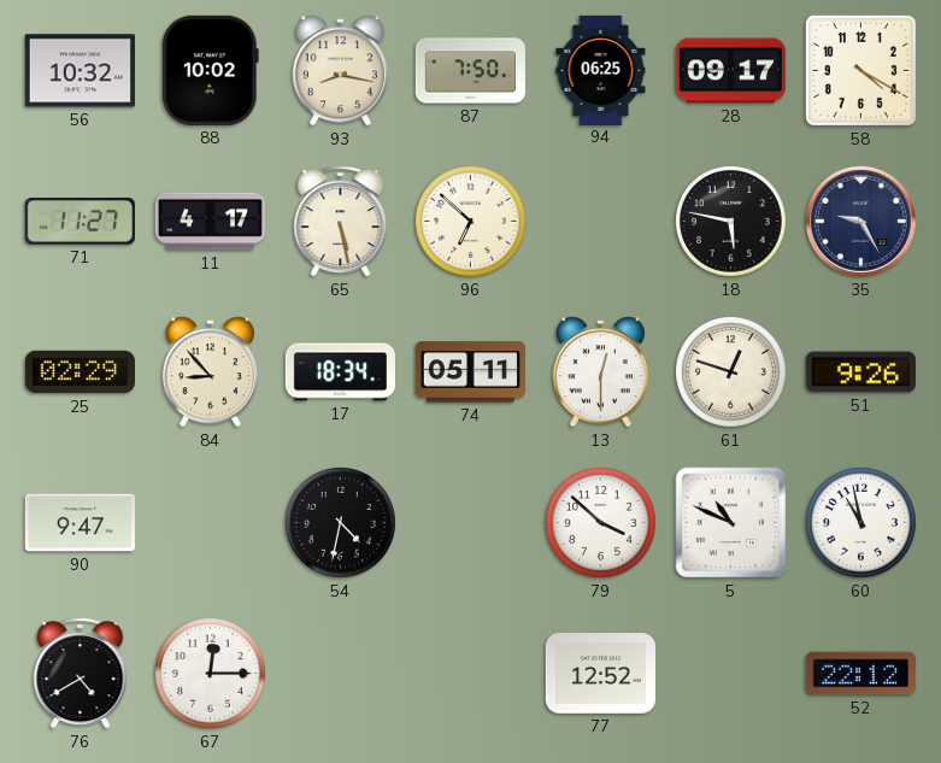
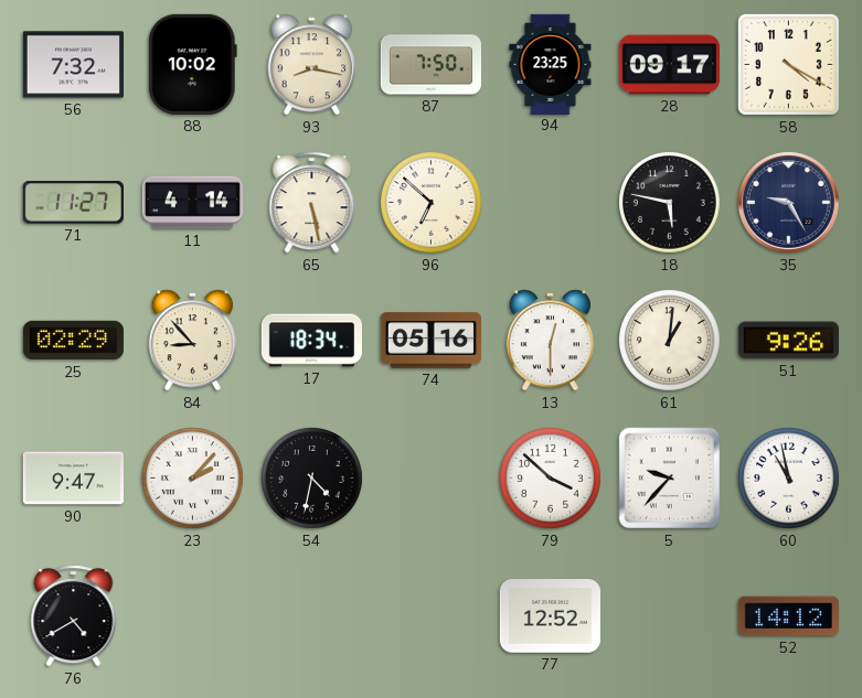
56: 10:32 -> 7:32
94: 06:25 -> 23:25
11: 4:17 -> 4:14
74: 05:11 -> 05:16
61: 12:48 -> 1:01
23: none -> 2:07
5: 10:49 -> 9:37
67: 12:15 -> none
52: 22:12 -> 14:12
